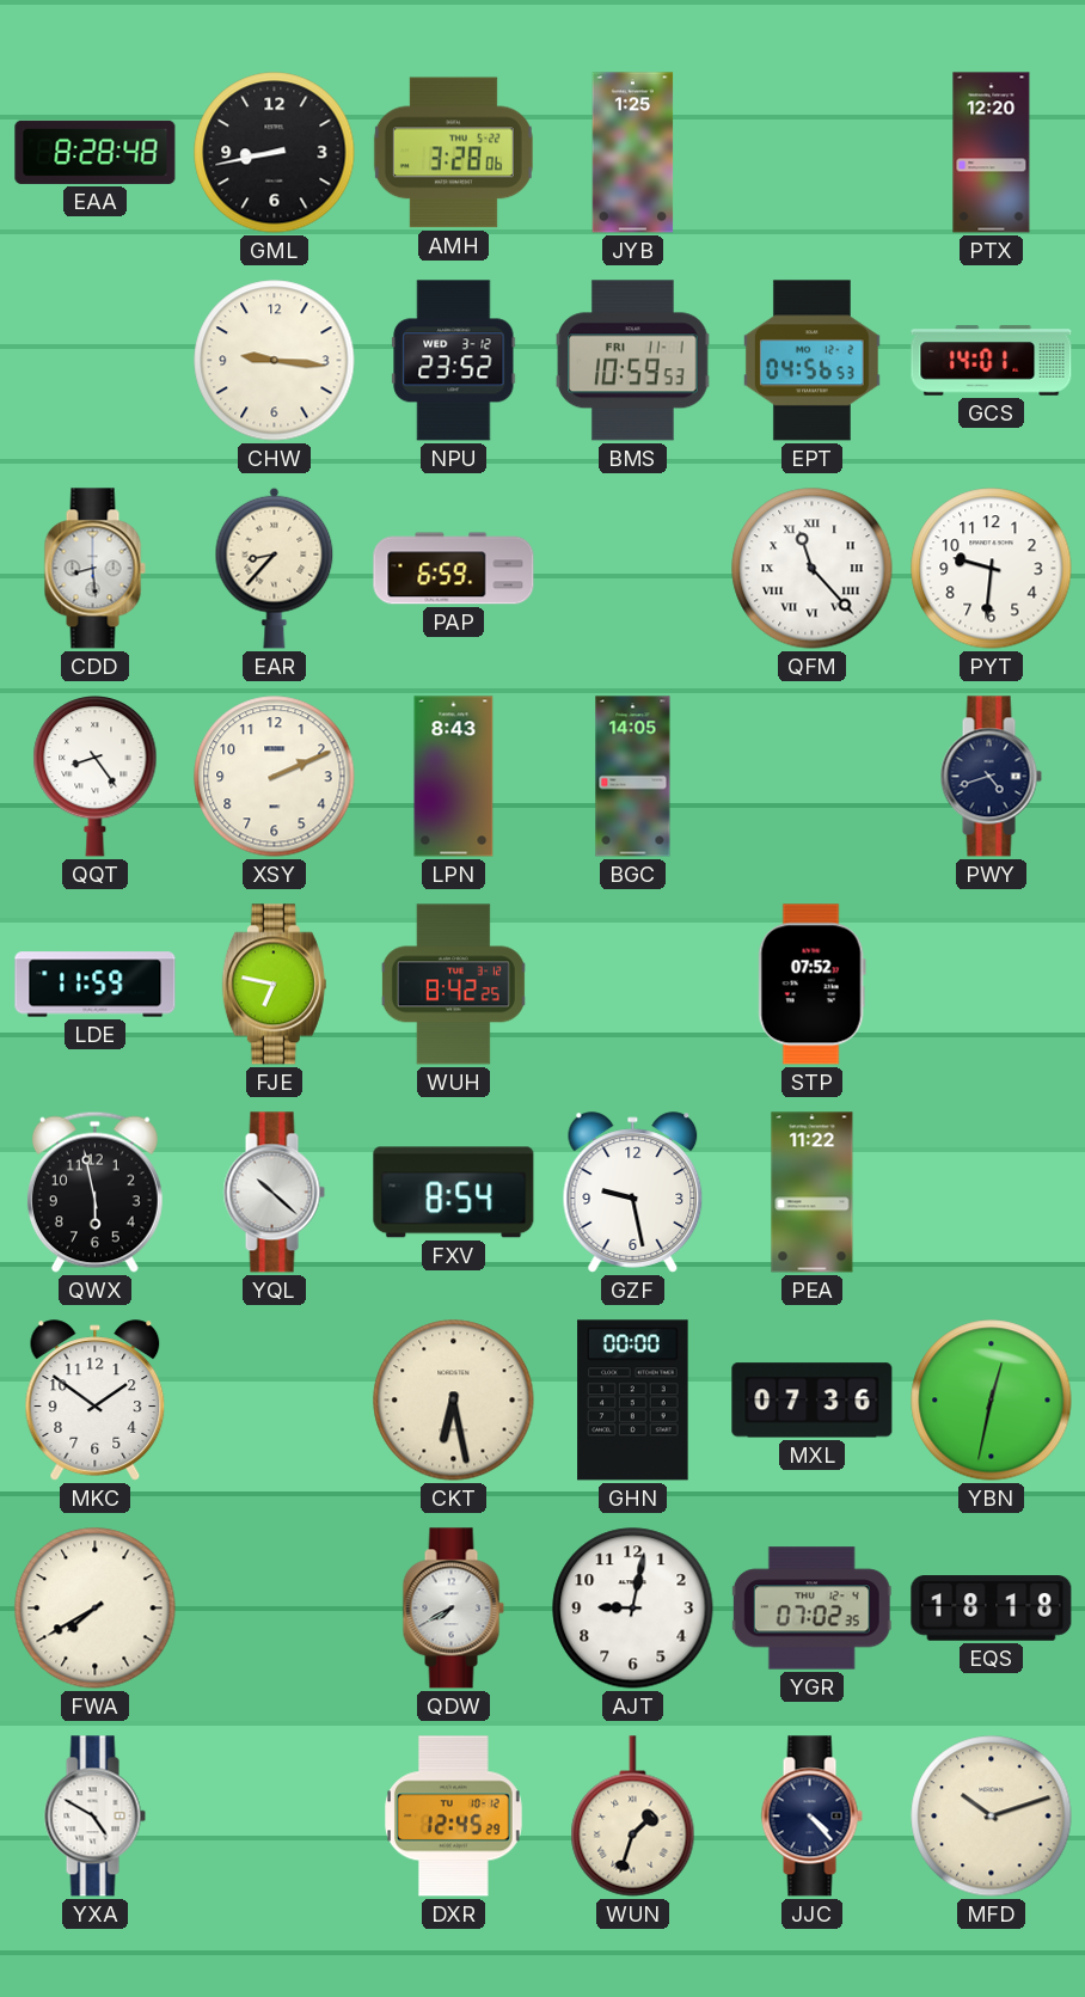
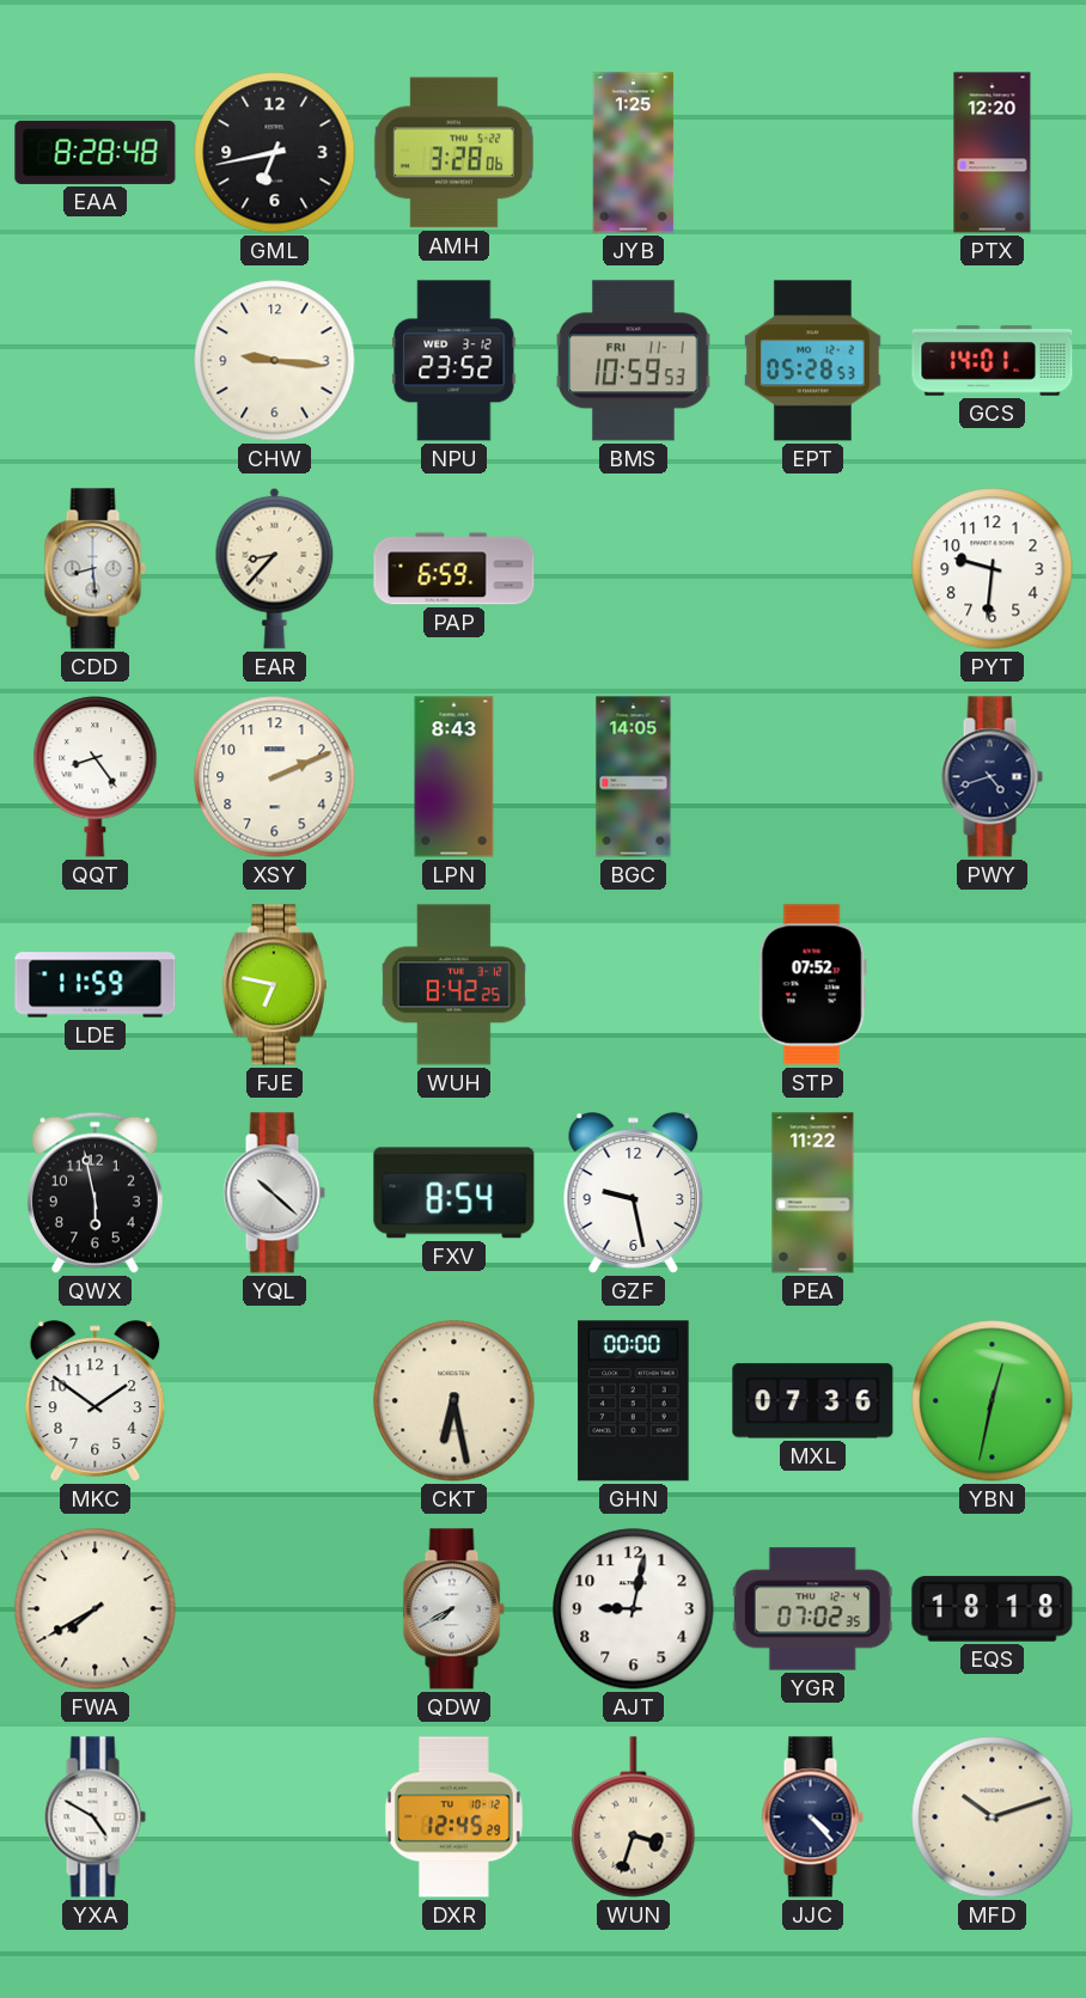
GML: 8:43 -> 6:43
EPT: 04:56 -> 05:28
QFM: 11:23 -> none
WUN: 1:33 -> 3:33
